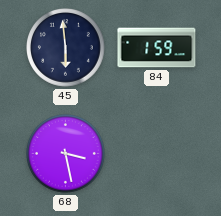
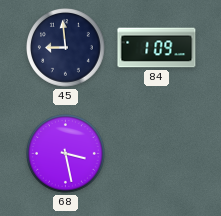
45: 5:59 -> 8:59
84: 1:59 -> 1:09
